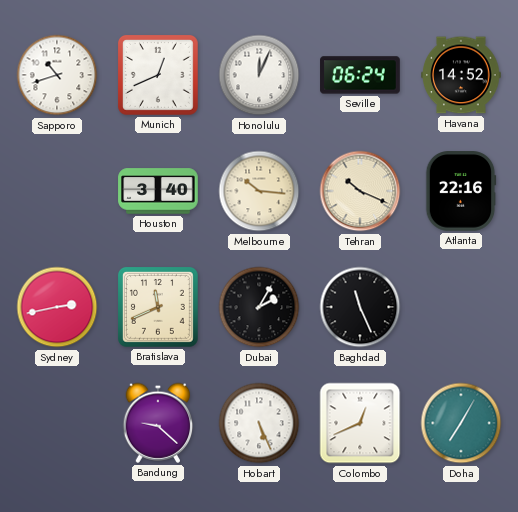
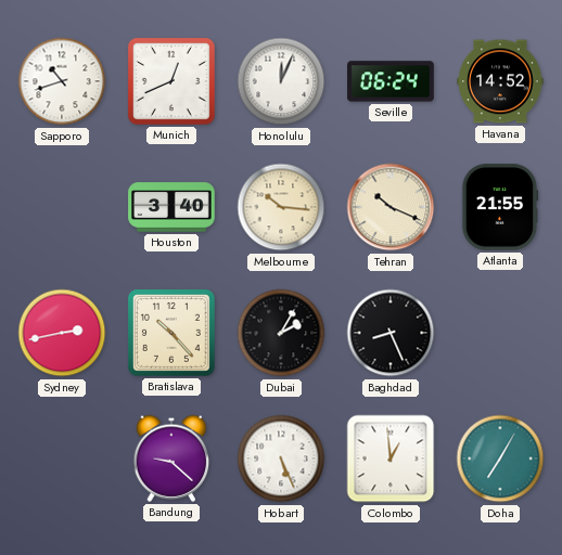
Atlanta: 22:16 -> 21:55
Bratislava: 11:41 -> 10:23
Baghdad: 11:26 -> 8:26
Colombo: 12:41 -> 12:59
